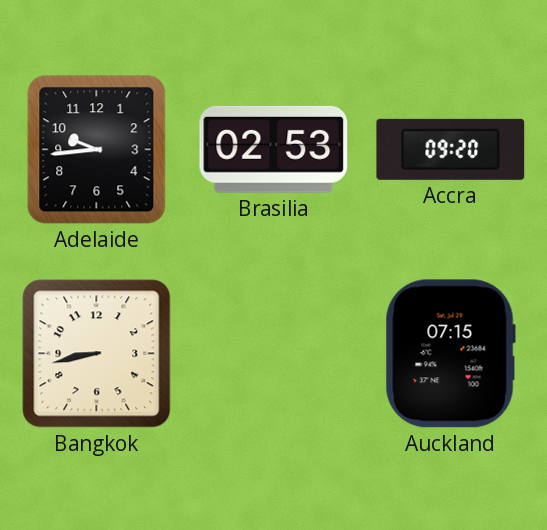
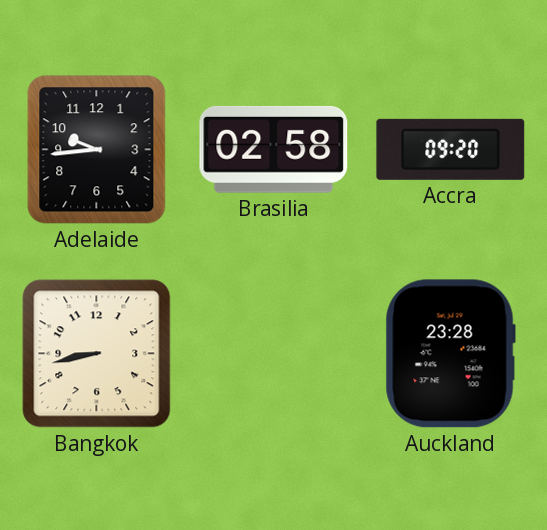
Brasilia: 02:53 -> 02:58
Auckland: 07:15 -> 23:28
